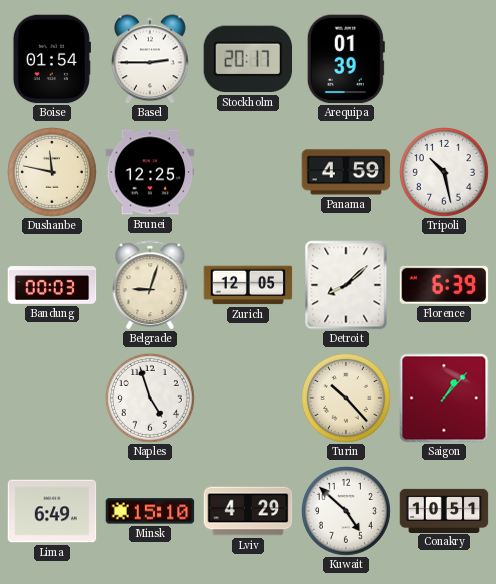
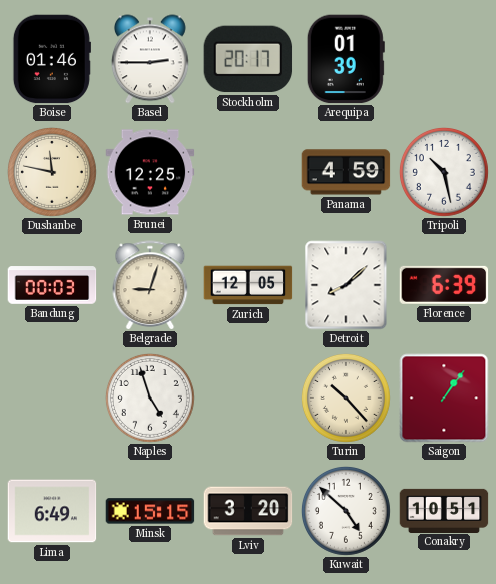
Boise: 01:54 -> 01:46
Saigon: 1:07 -> 1:06
Minsk: 15:10 -> 15:15
Lviv: 4:29 -> 3:20
